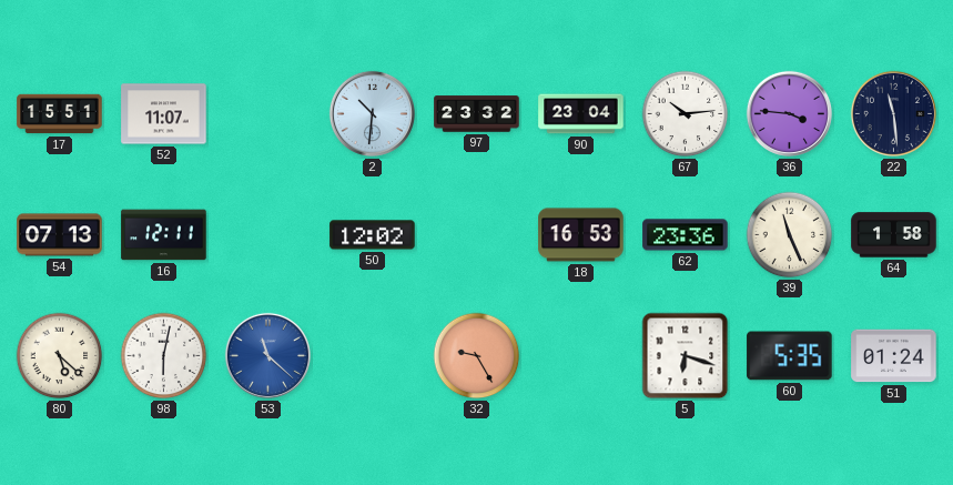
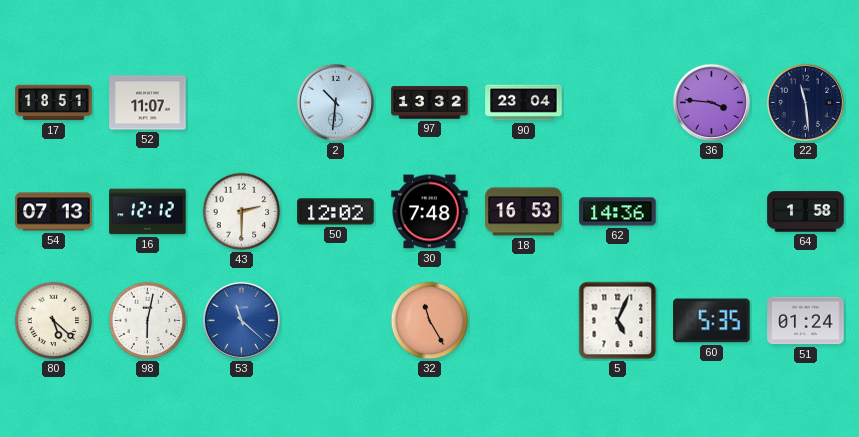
17: 15:51 -> 18:51
97: 23:32 -> 13:32
67: 10:14 -> none
16: 12:11 -> 12:12
43: none -> 2:30
30: none -> 7:48
62: 23:36 -> 14:36
39: 11:26 -> none
32: 9:25 -> 11:25
5: 6:18 -> 5:04
